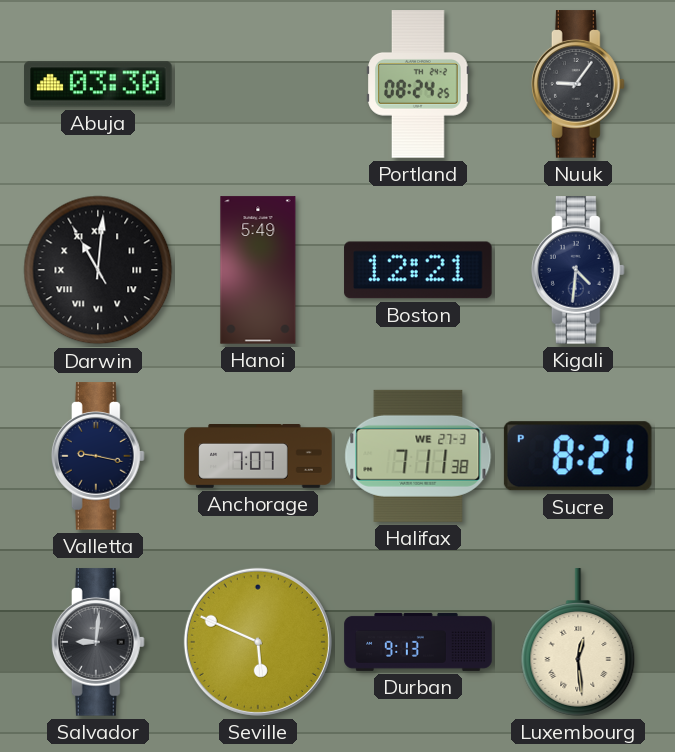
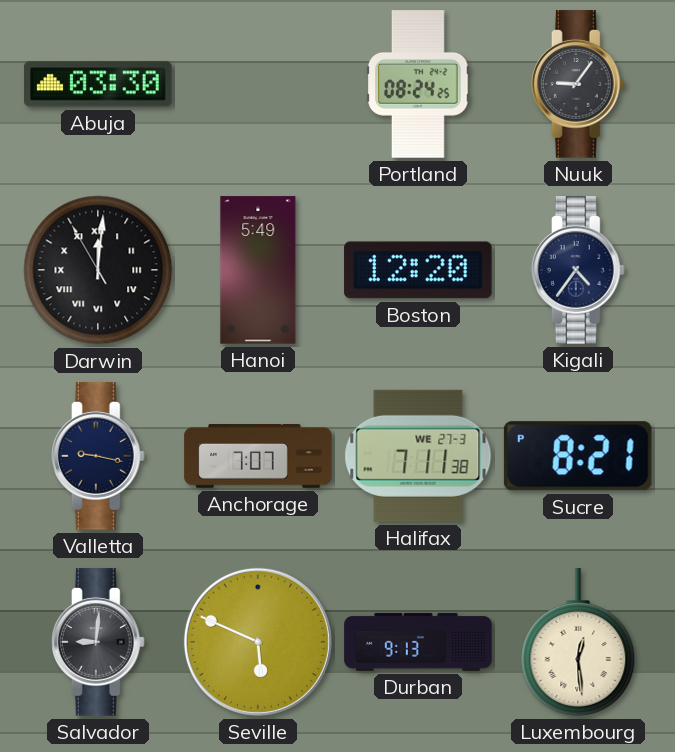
Darwin: 11:00 -> 12:00
Boston: 12:21 -> 12:20
Kigali: 4:31 -> 4:36
